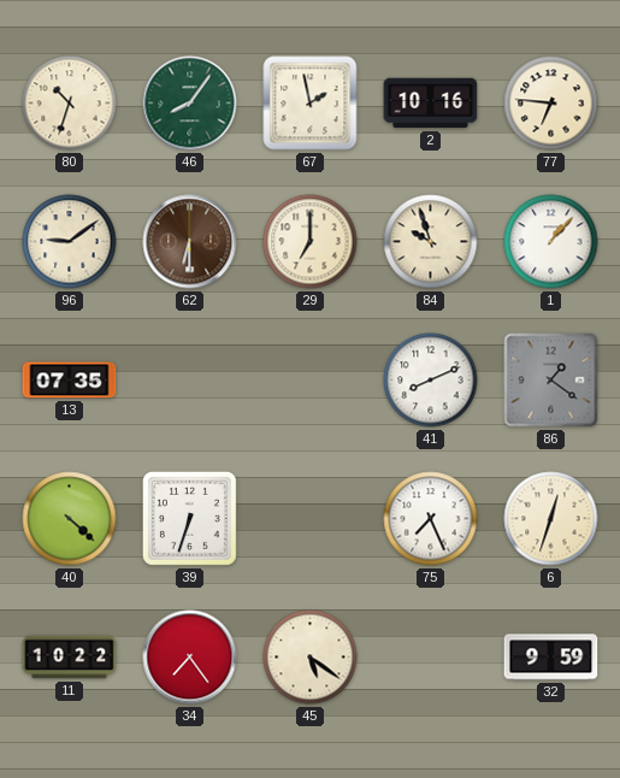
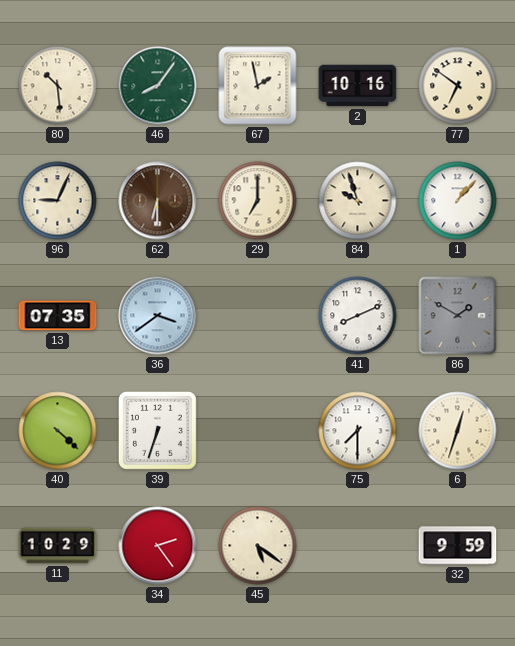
80: 10:33 -> 10:29
77: 6:46 -> 6:51
96: 9:09 -> 9:04
36: none -> 3:39
86: 1:21 -> 1:50
75: 7:26 -> 7:30
11: 10:22 -> 10:29
34: 7:24 -> 2:24
